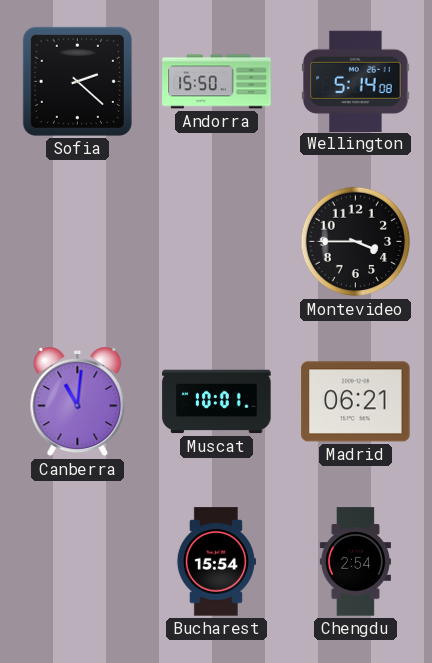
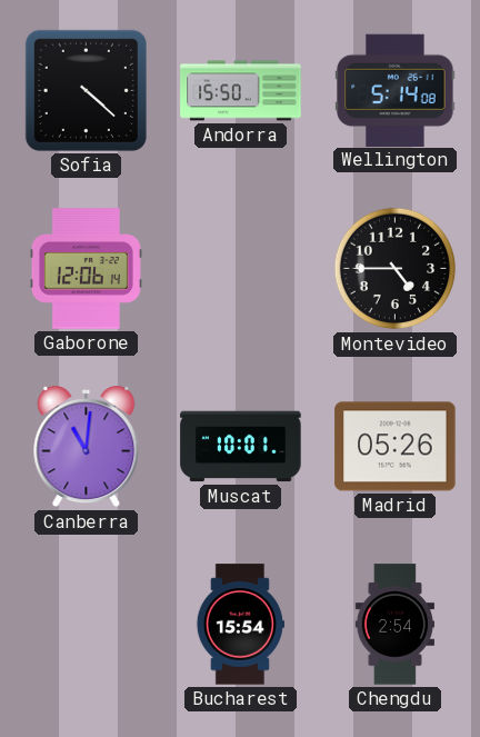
Sofia: 2:22 -> 4:22
Gaborone: none -> 12:06
Montevideo: 3:45 -> 4:45
Madrid: 06:21 -> 05:26
